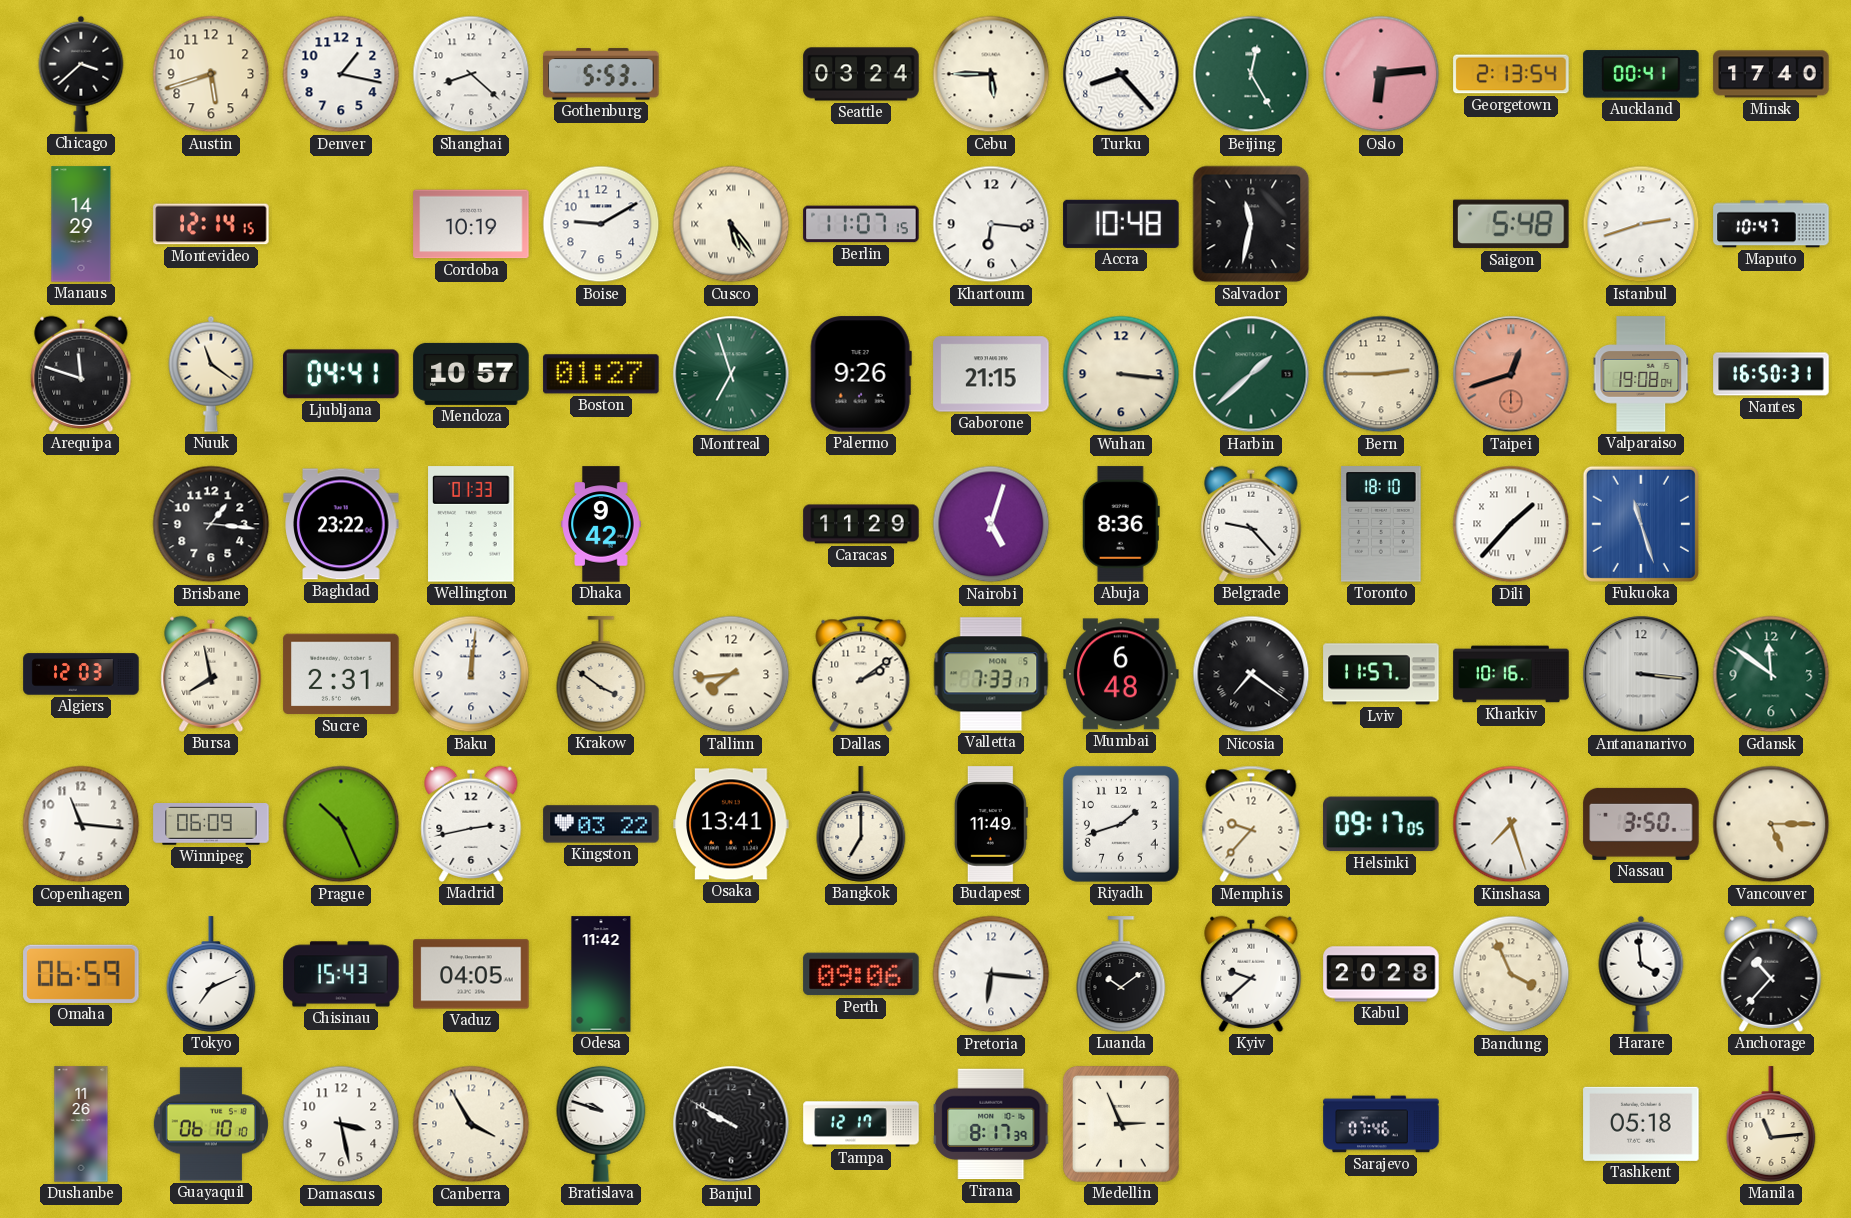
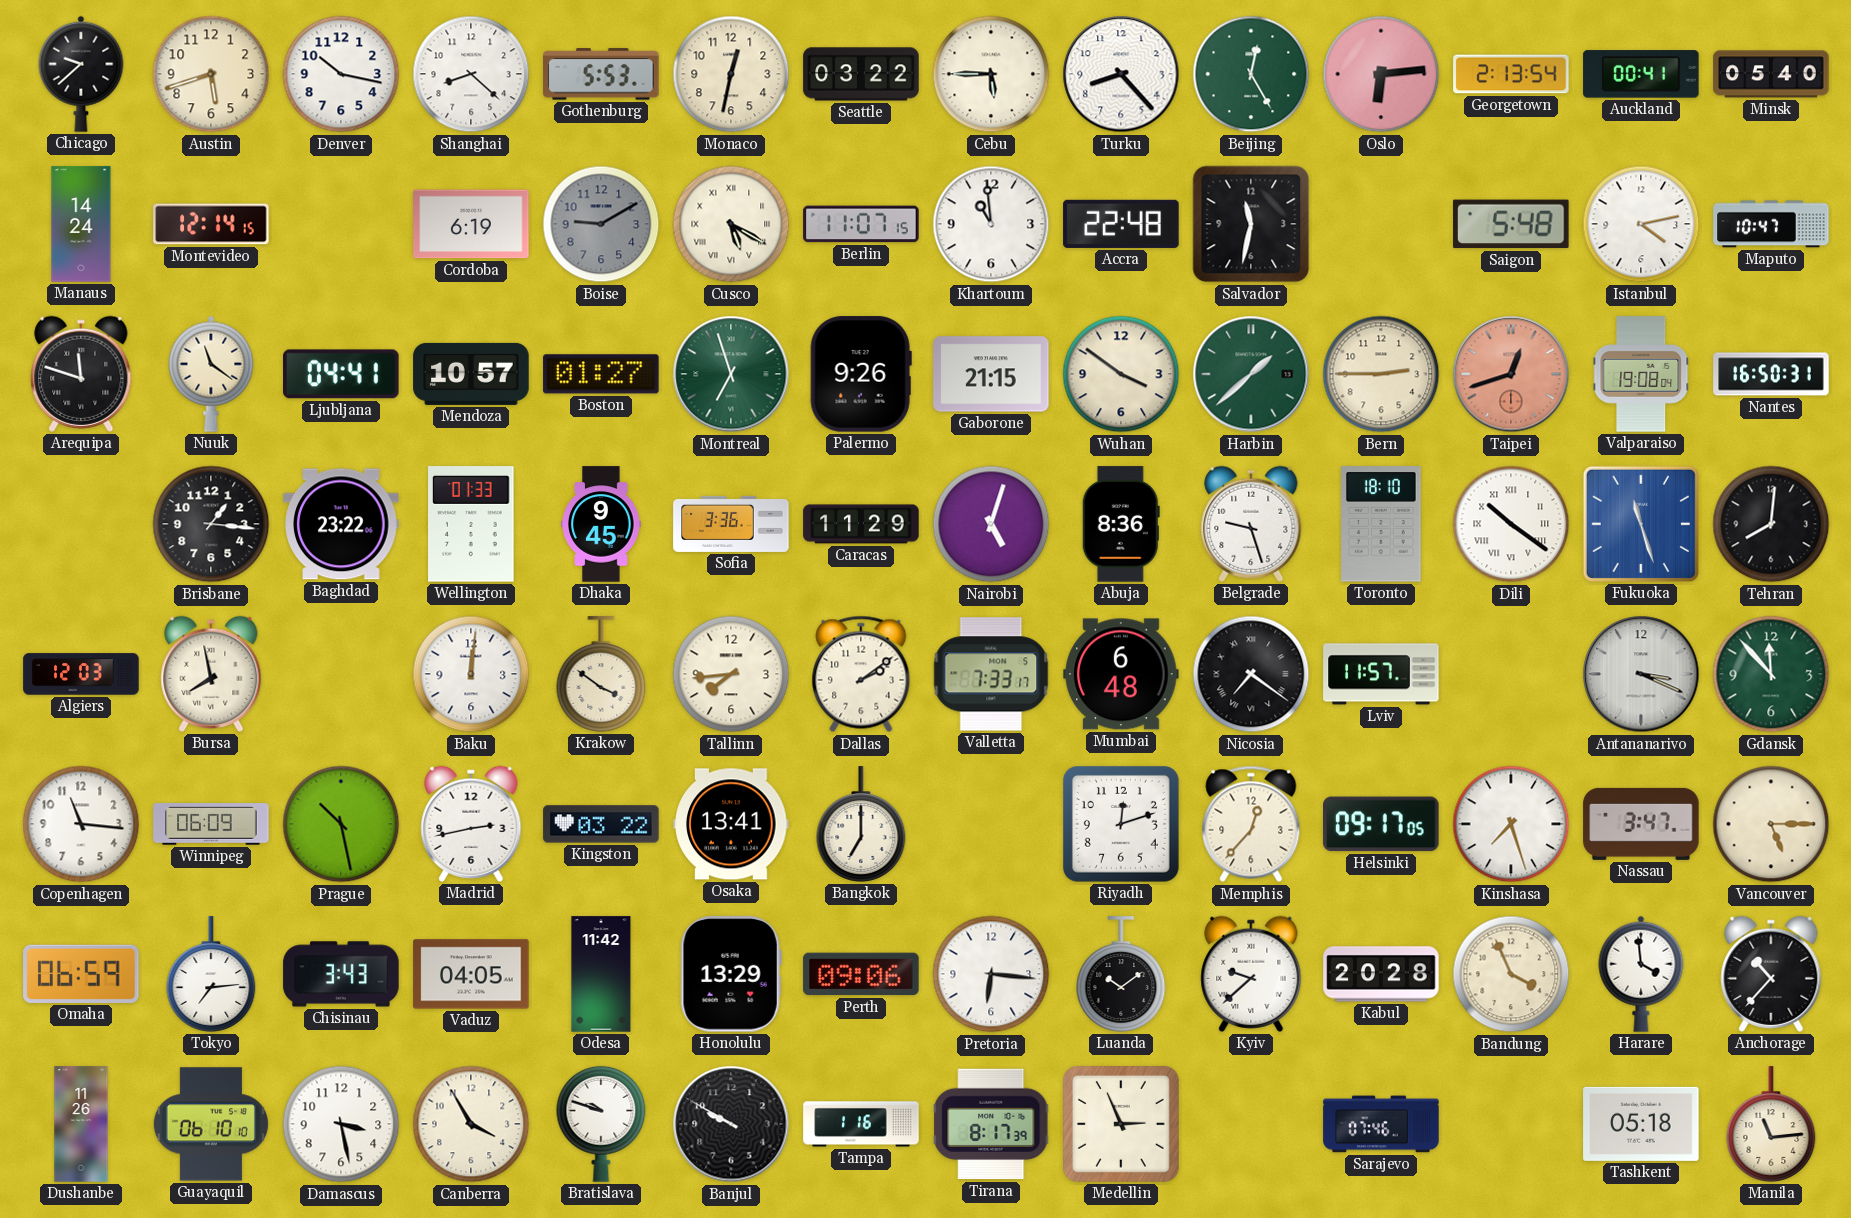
Chicago: 3:38 -> 9:38
Denver: 1:17 -> 10:17
Monaco: none -> 12:32
Seattle: 03:24 -> 03:22
Minsk: 17:40 -> 05:40
Manaus: 14:29 -> 14:24
Cordoba: 10:19 -> 6:19
Boise dial: white -> grey
Cusco: 5:24 -> 5:20
Khartoum: 6:16 -> 10:59
Accra: 10:48 -> 22:48
Istanbul: 2:42 -> 4:13
Wuhan: 3:16 -> 3:51
Dhaka: 9:42 -> 9:45
Sofia: none -> 3:36
Belgrade: 9:23 -> 9:27
Dili: 1:37 -> 10:21
Tehran: none -> 8:01
Sucre: 2:31 -> none
Kharkiv: 10:16 -> none
Antananarivo: 3:16 -> 3:19
Gdansk: 11:51 -> 11:53
Prague: 10:26 -> 10:28
Budapest: 11:49 -> none
Riyadh: 1:42 -> 12:12
Memphis: 9:37 -> 12:37
Nassau: 3:50 -> 3:47
Tokyo: 7:11 -> 7:14
Chisinau: 15:43 -> 3:43
Honolulu: none -> 13:29
Tampa: 12:17 -> 1:16
